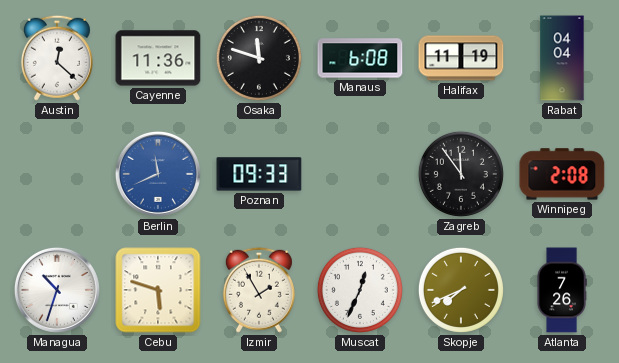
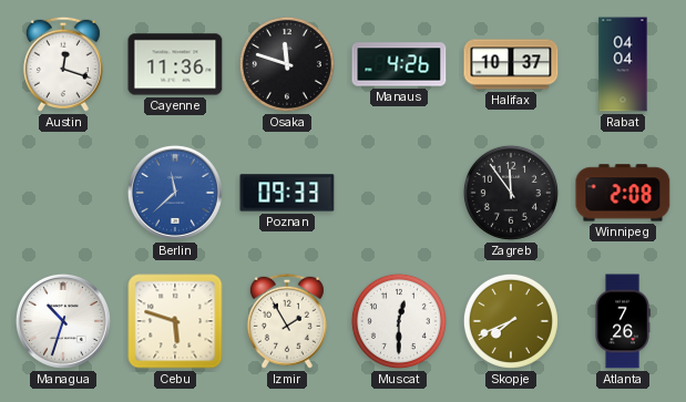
Austin: 12:22 -> 12:18
Manaus: 6:08 -> 4:26
Halifax: 11:19 -> 10:37
Berlin: 11:41 -> 11:38
Muscat: 12:34 -> 12:30
